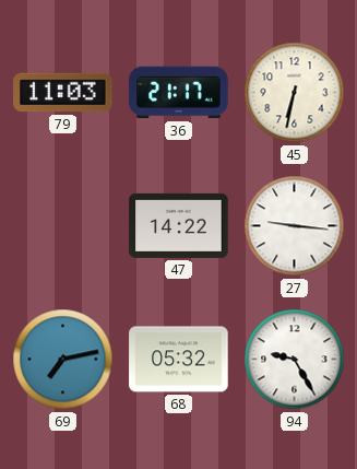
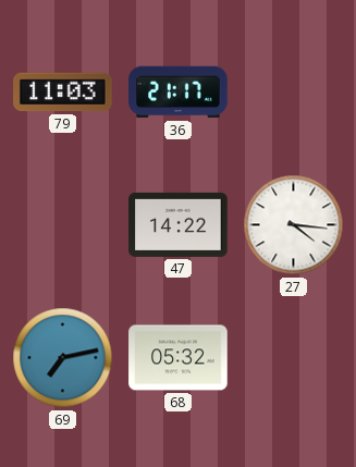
45: 6:32 -> none
27: 9:16 -> 4:16
94: 9:25 -> none
